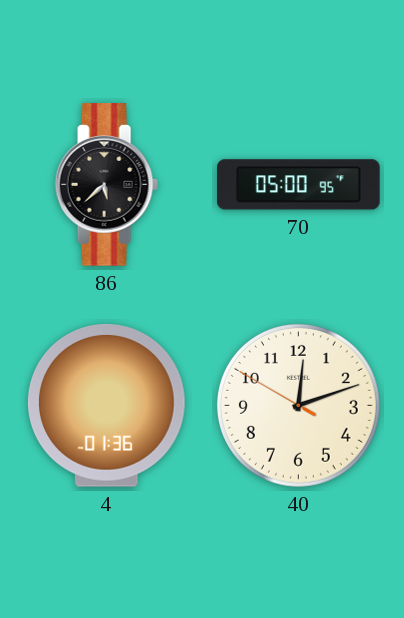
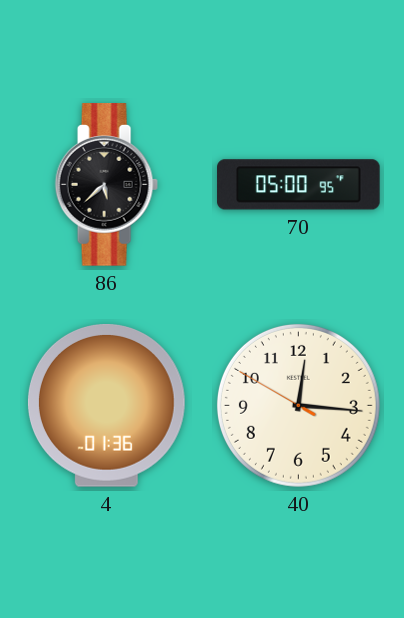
40: 12:11 -> 12:15
